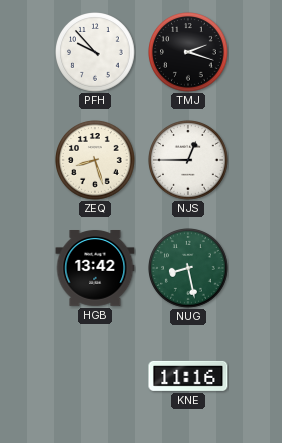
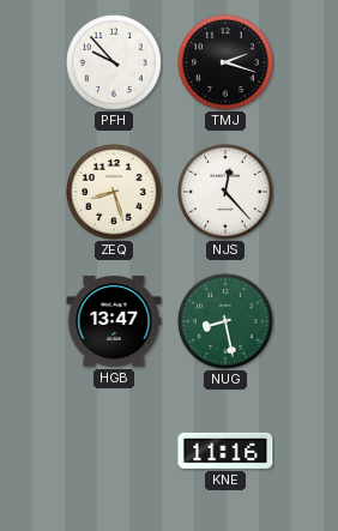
NJS: 12:45 -> 12:23
HGB: 13:42 -> 13:47
